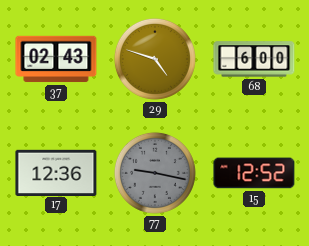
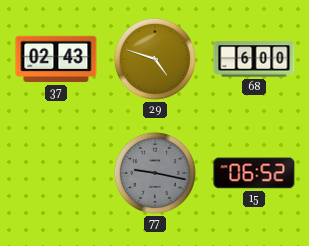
17: 12:36 -> none
15: 12:52 -> 06:52
